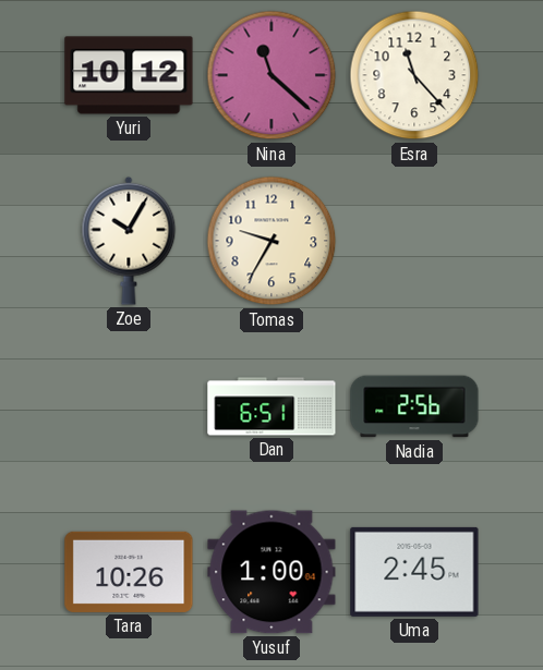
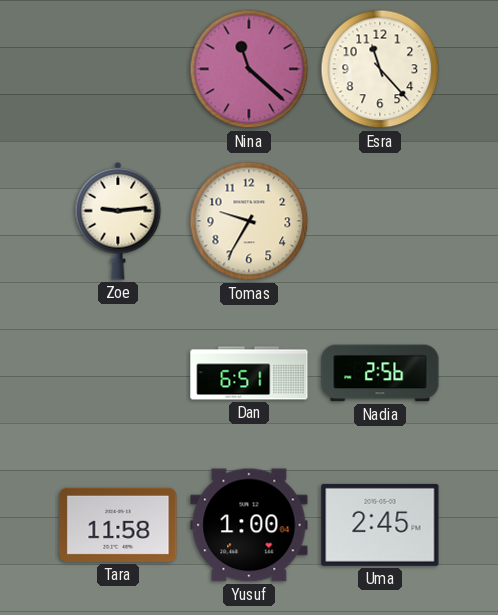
Yuri: 10:12 -> none
Zoe: 10:05 -> 9:14
Tara: 10:26 -> 11:58
